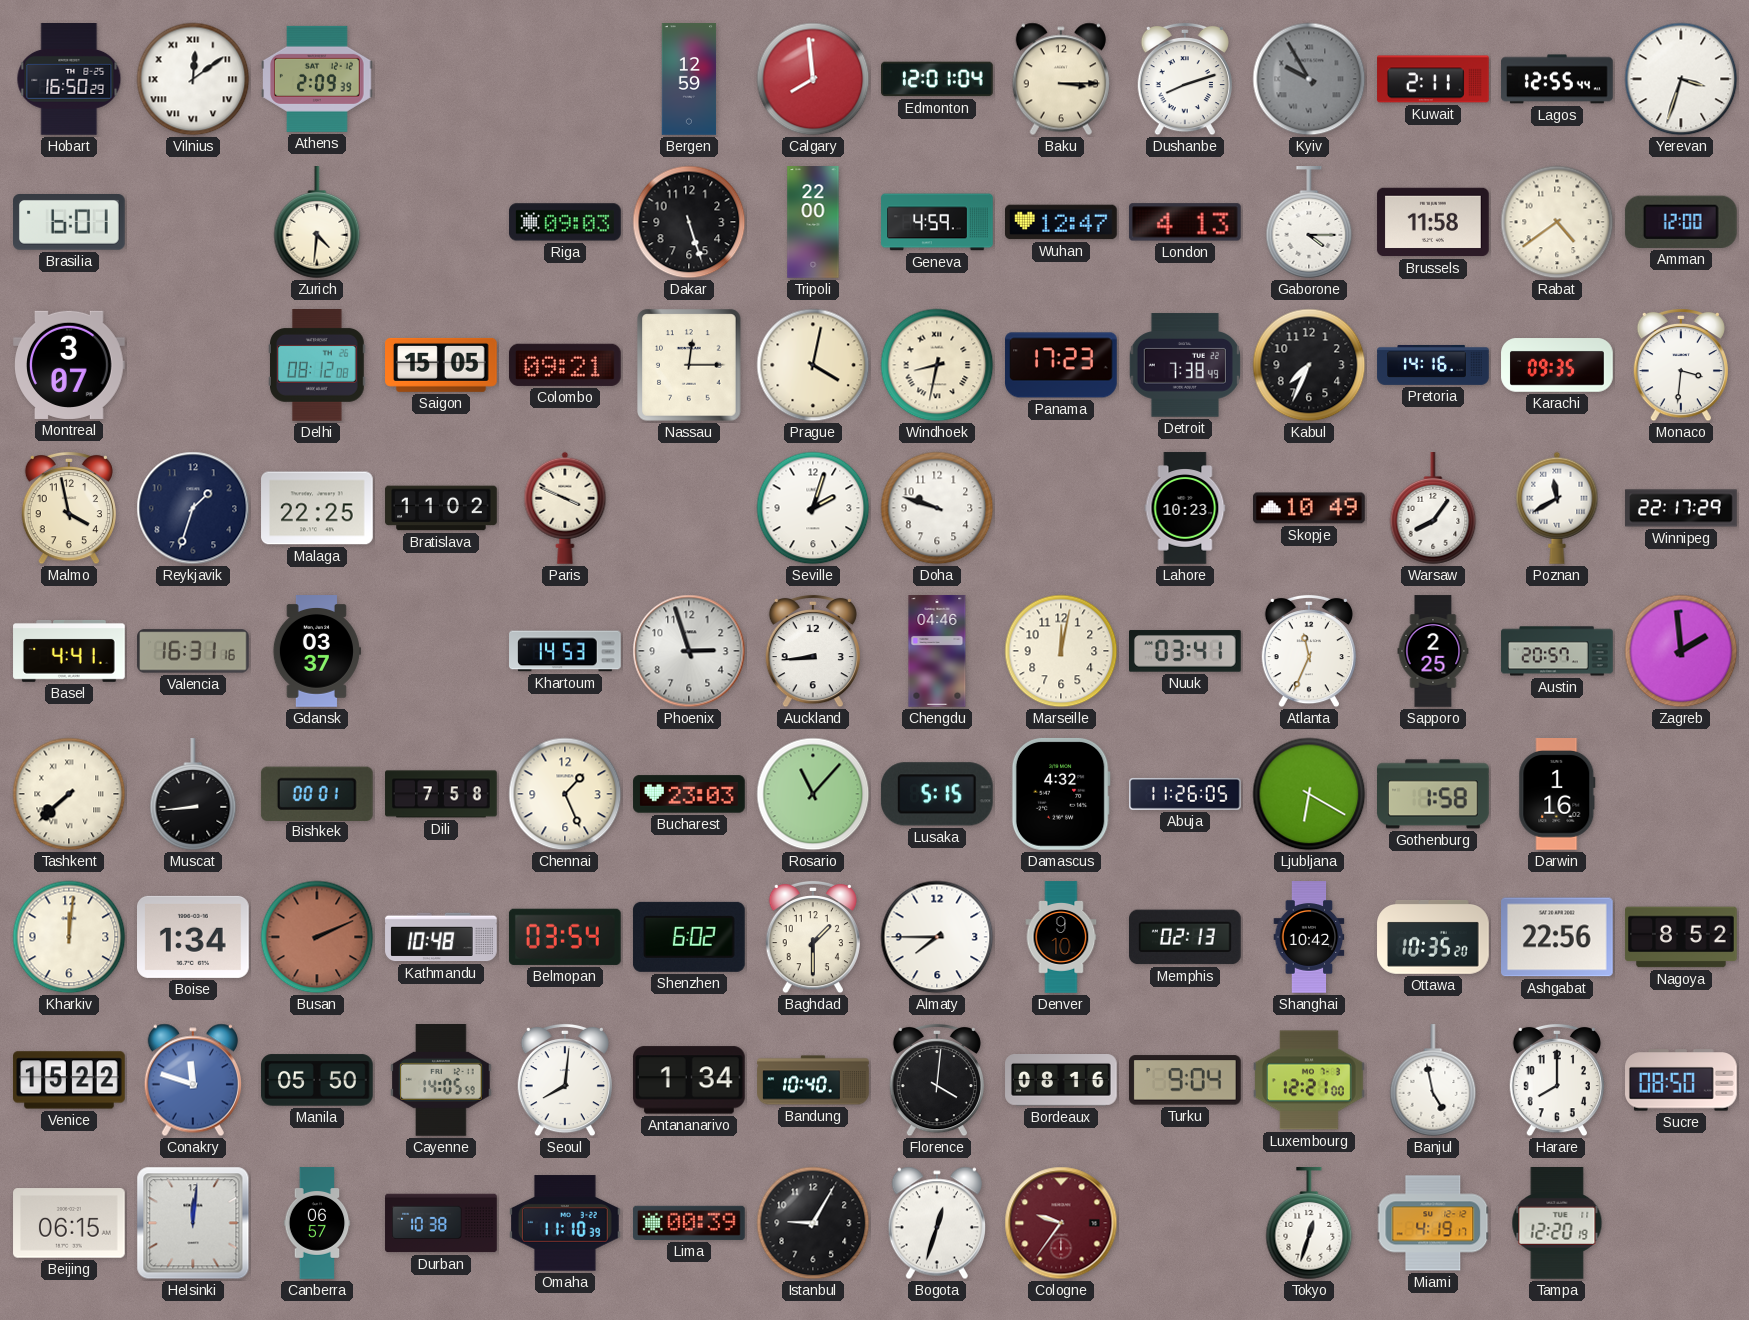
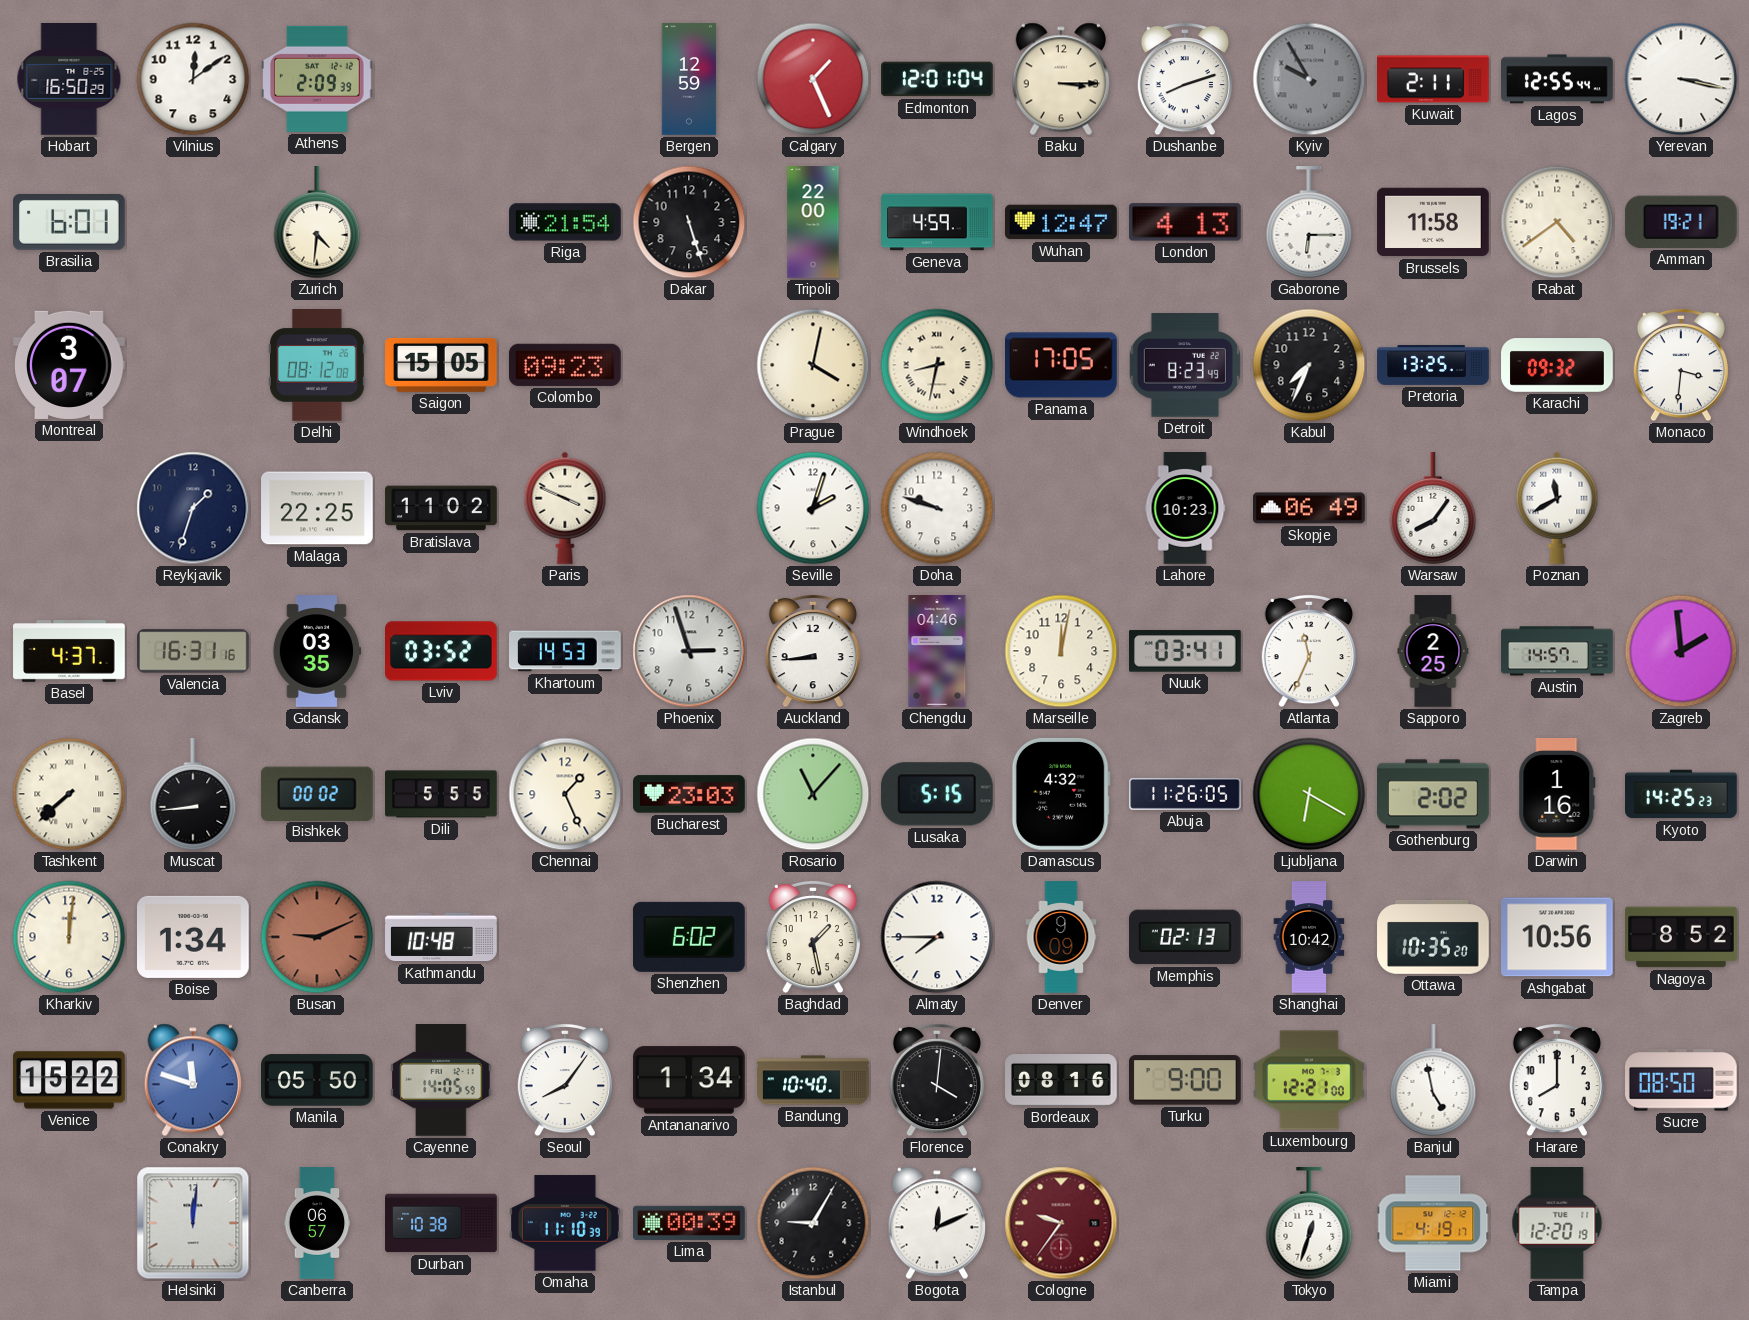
Vilnius numerals: Roman -> Arabic
Calgary: 7:59 -> 1:26
Yerevan: 3:33 -> 3:17
Riga: 09:03 -> 21:54
Gaborone: 4:15 -> 6:15
Amman: 12:00 -> 19:21
Colombo: 09:21 -> 09:23
Nassau: 12:15 -> none
Panama: 17:23 -> 17:05
Detroit: 7:38 -> 8:23
Pretoria: 14:16 -> 13:25
Karachi: 09:35 -> 09:32
Malmo: 3:58 -> none
Skopje: 10:49 -> 06:49
Winnipeg: 22:17 -> none
Basel: 4:41 -> 4:37
Gdansk: 03:37 -> 03:35
Lviv: none -> 03:52
Austin: 20:57 -> 14:57
Bishkek: 00:01 -> 00:02
Dili: 7:58 -> 5:55
Gothenburg: 1:58 -> 2:02
Kyoto: none -> 14:25
Busan: 2:11 -> 9:11
Belmopan: 03:54 -> none
Baghdad: 1:30 -> 1:28
Denver: 9:10 -> 9:09
Ashgabat: 22:56 -> 10:56
Seoul: 8:01 -> 8:06
Turku: 9:04 -> 9:00
Beijing: 06:15 -> none
Bogota: 12:33 -> 12:11
